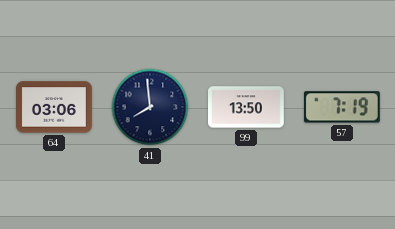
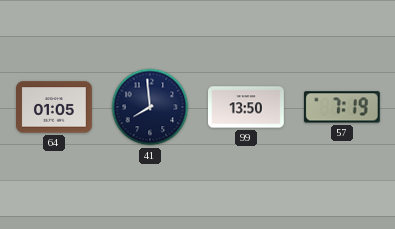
64: 03:06 -> 01:05
